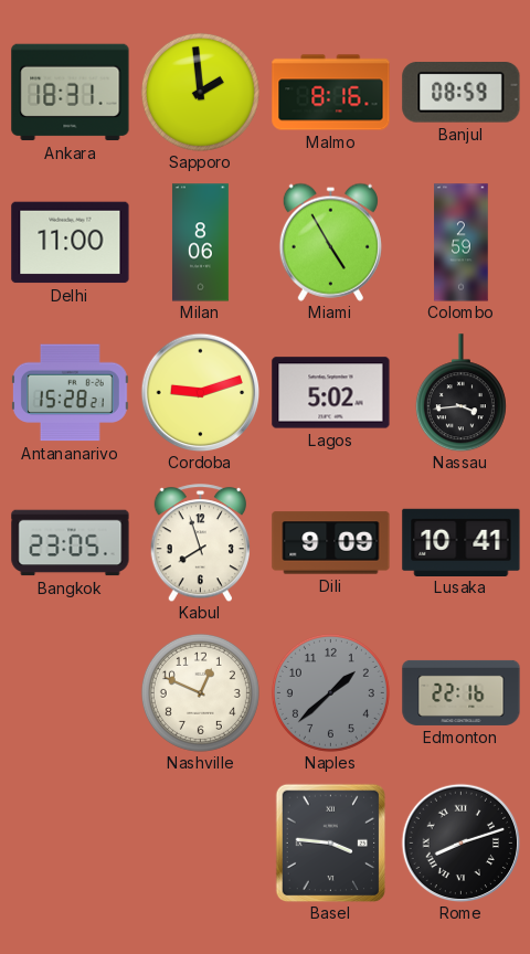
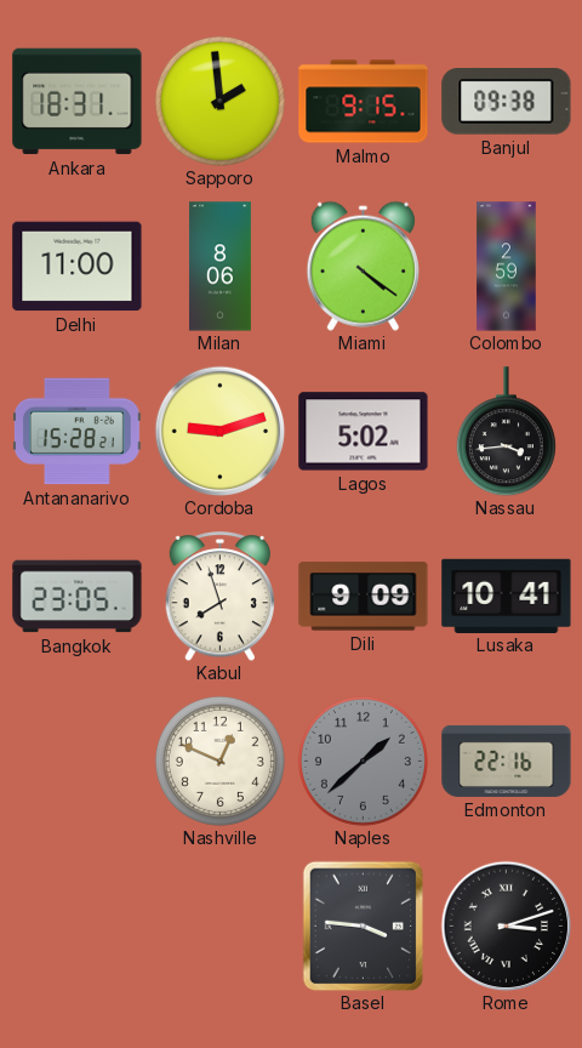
Malmo: 8:16 -> 9:15
Banjul: 08:59 -> 09:38
Miami: 4:55 -> 4:21
Rome: 8:12 -> 3:12
